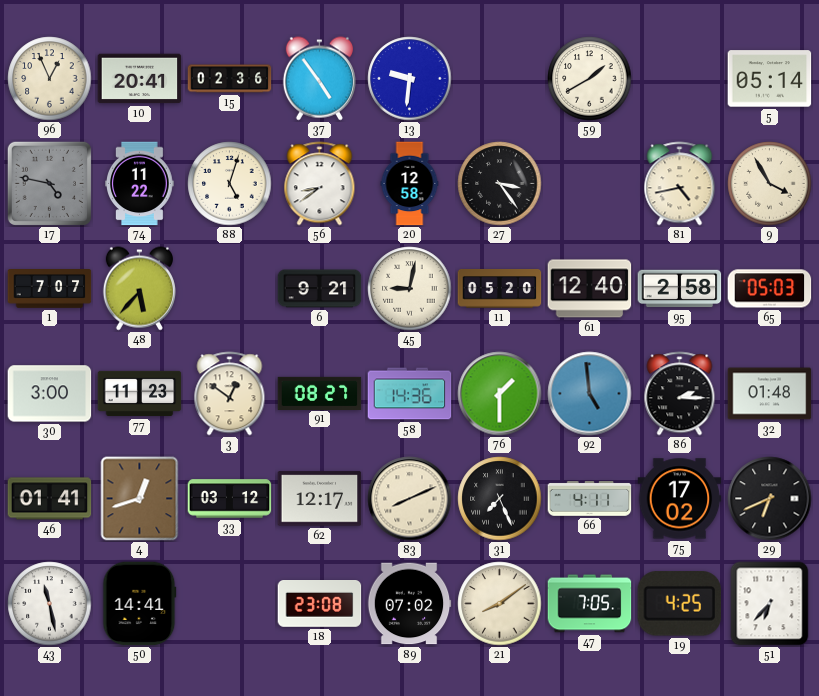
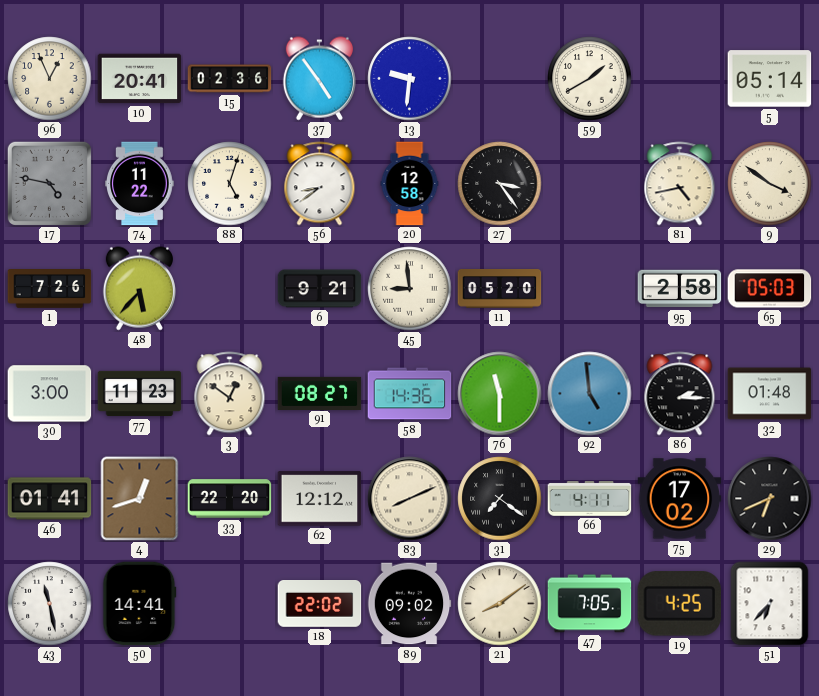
9: 3:55 -> 3:51
1: 7:07 -> 7:26
45: 9:02 -> 8:59
61: 12:40 -> none
76: 1:30 -> 11:30
33: 03:12 -> 22:20
62: 12:17 -> 12:12
31: 7:26 -> 7:21
18: 23:08 -> 22:02
89: 07:02 -> 09:02
